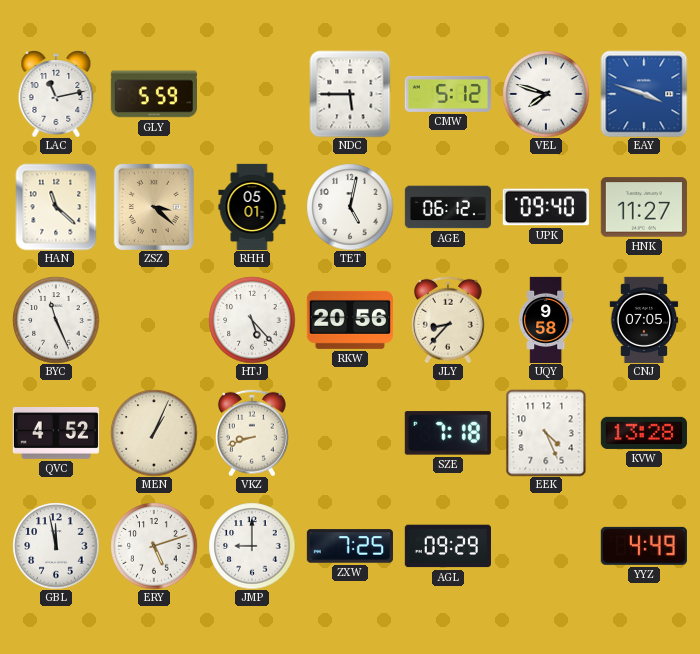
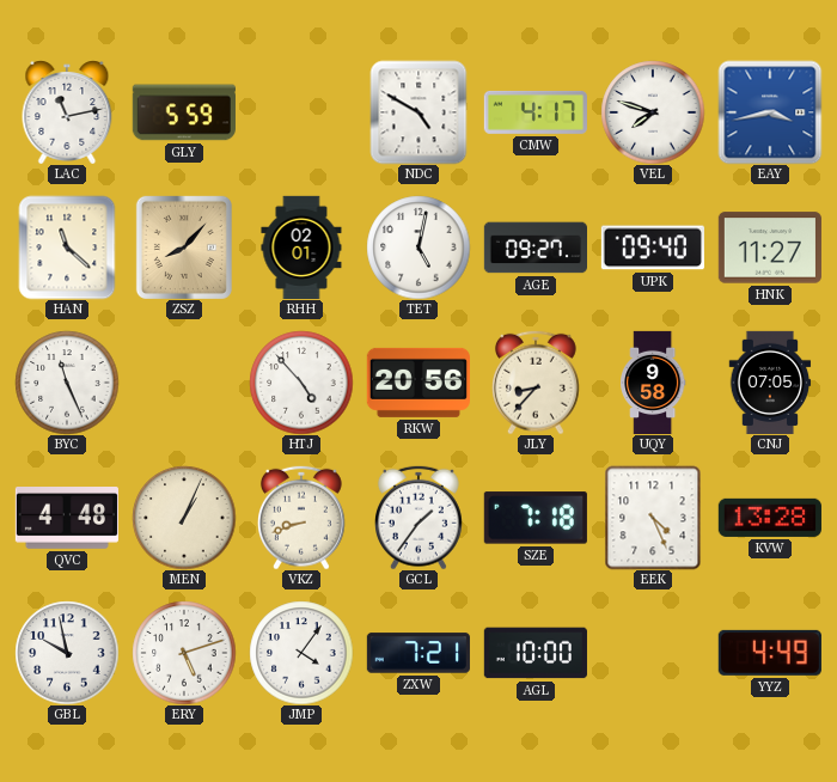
NDC: 5:45 -> 4:50
CMW: 5:12 -> 4:17
EAY: 3:48 -> 3:43
ZSZ: 3:22 -> 8:07
RHH: 05:01 -> 02:01
AGE: 06:12 -> 09:27
HTJ: 5:23 -> 4:53
QVC: 4:52 -> 4:48
GCL: none -> 1:36
GBL: 11:58 -> 9:58
JMP: 9:00 -> 4:06
ZXW: 7:25 -> 7:21
AGL: 09:29 -> 10:00
